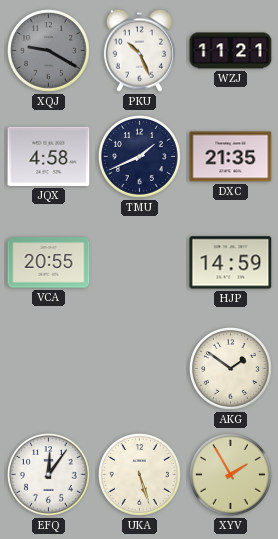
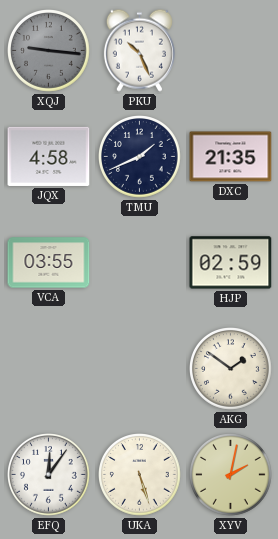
XQJ: 9:20 -> 9:16
WZJ: 11:21 -> none
VCA: 20:55 -> 03:55
HJP: 14:59 -> 02:59
XYV: 1:55 -> 2:02
